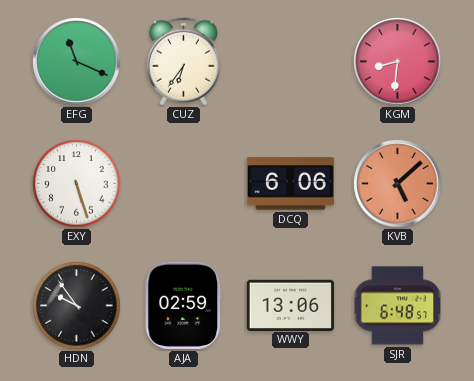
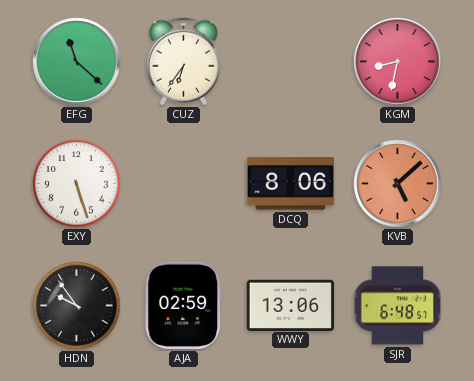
EFG: 11:19 -> 11:22
KGM: 8:31 -> 8:32
DCQ: 6:06 -> 8:06
